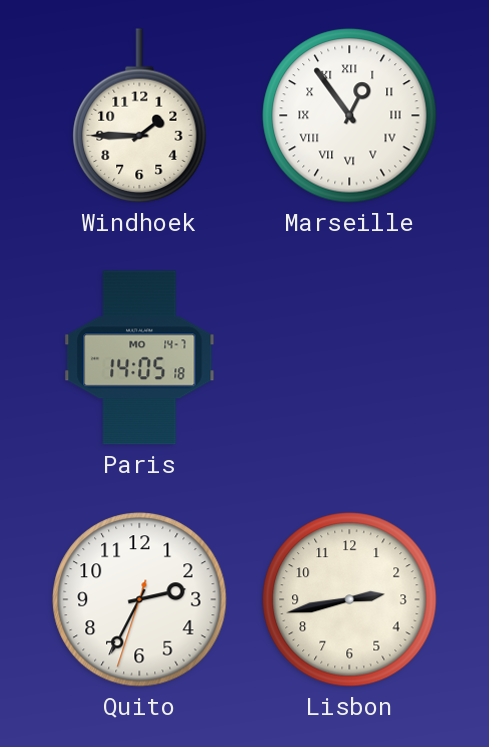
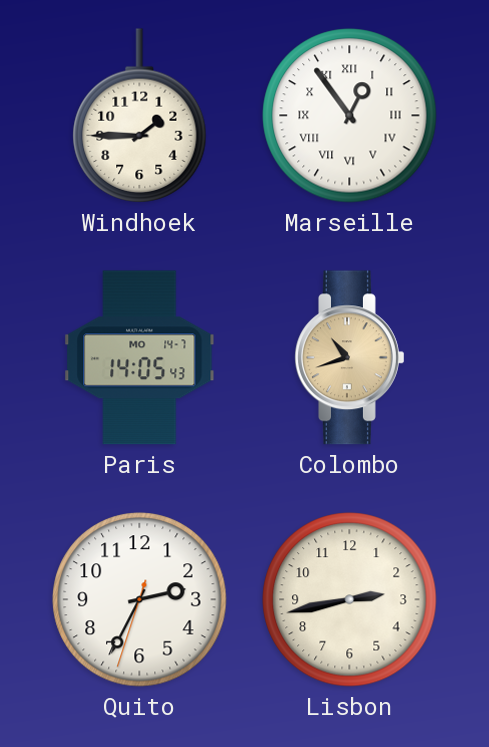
Paris: 14:05:18 -> 14:05:43
Colombo: none -> 10:42
